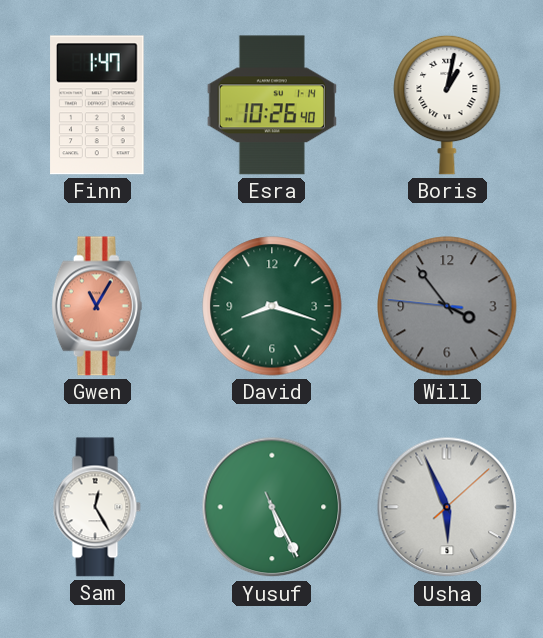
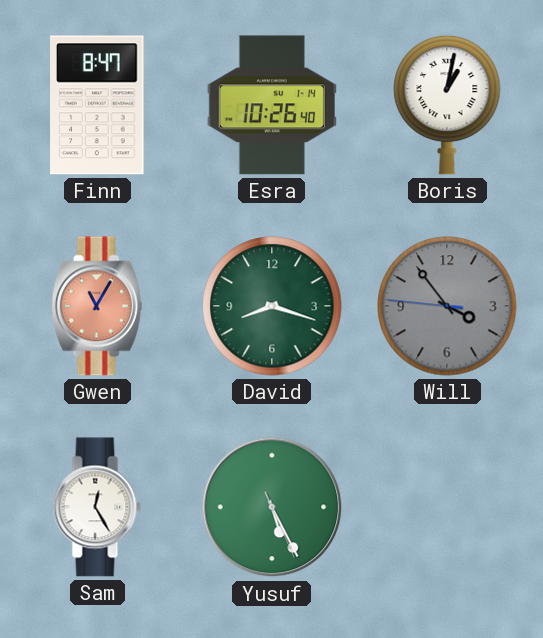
Finn: 1:47 -> 8:47
Usha: 5:56 -> none
